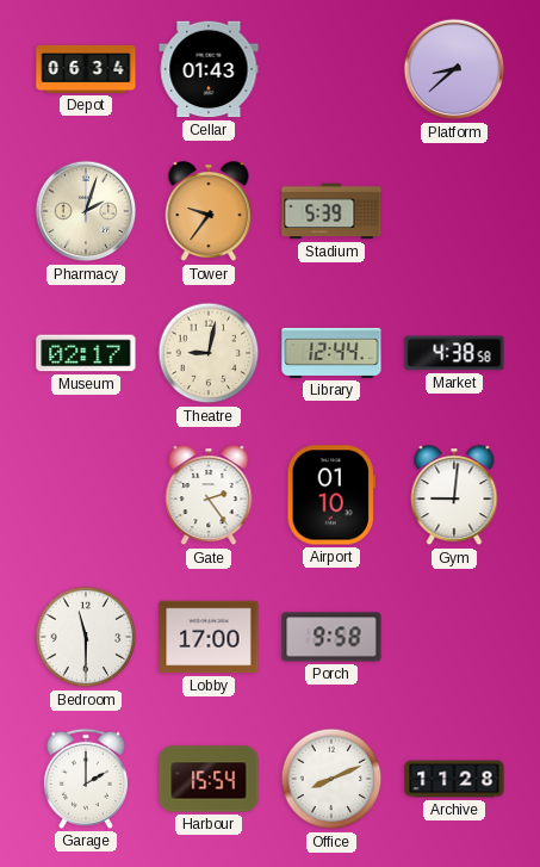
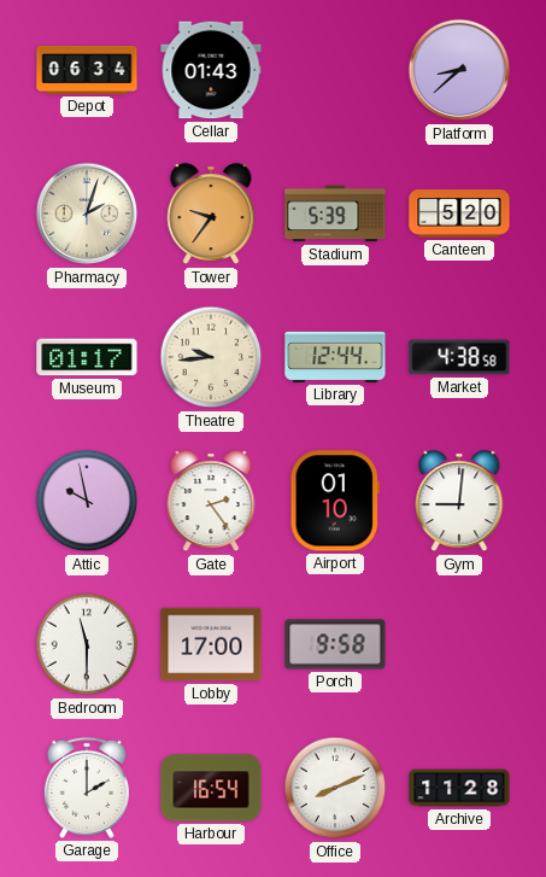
Canteen: none -> 5:20
Museum: 02:17 -> 01:17
Theatre: 9:02 -> 9:44
Attic: none -> 9:58
Harbour: 15:54 -> 16:54
